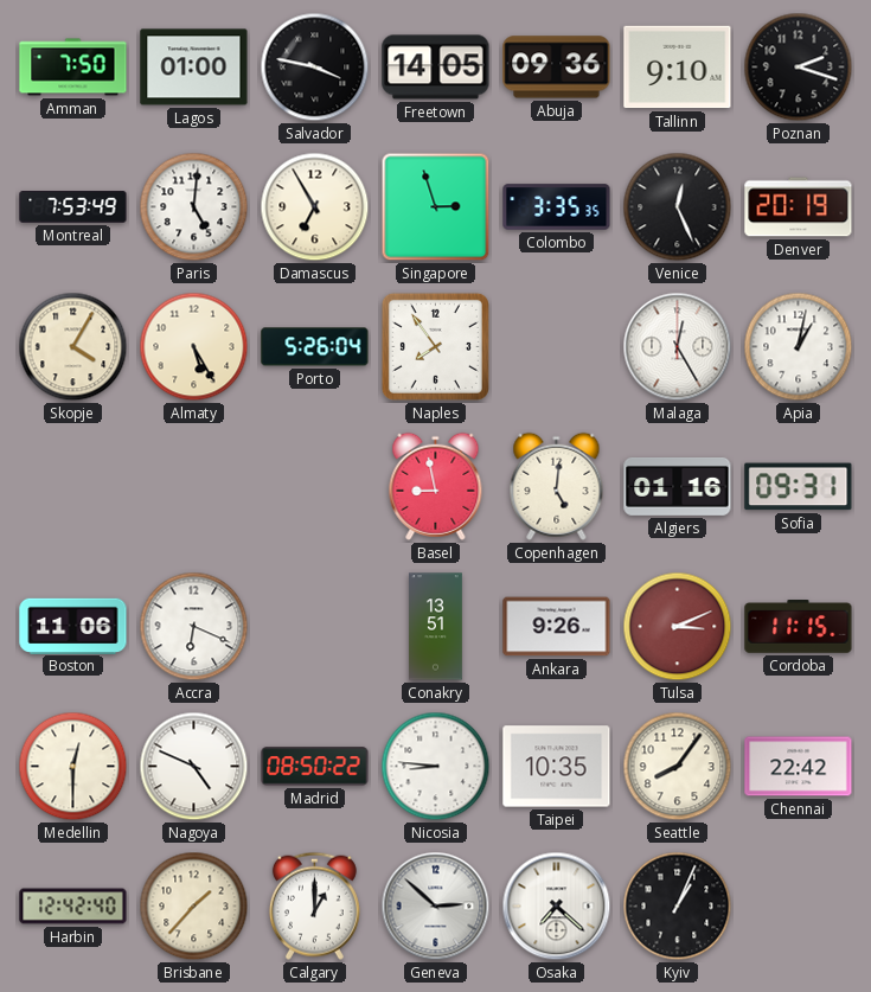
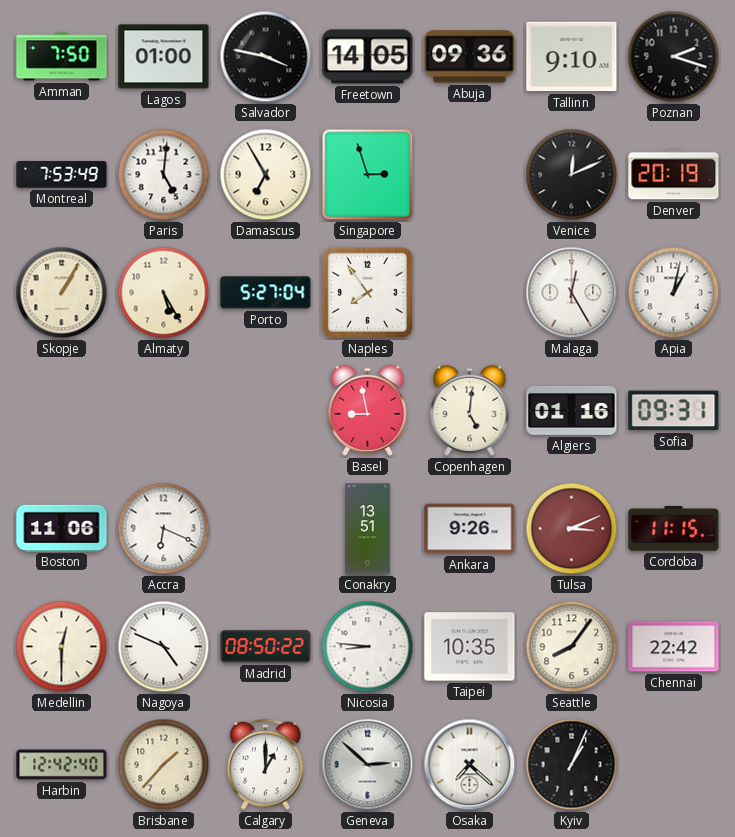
Colombo: 3:35 -> none
Venice: 12:26 -> 12:11
Skopje: 4:05 -> 1:05
Porto: 5:26 -> 5:27
